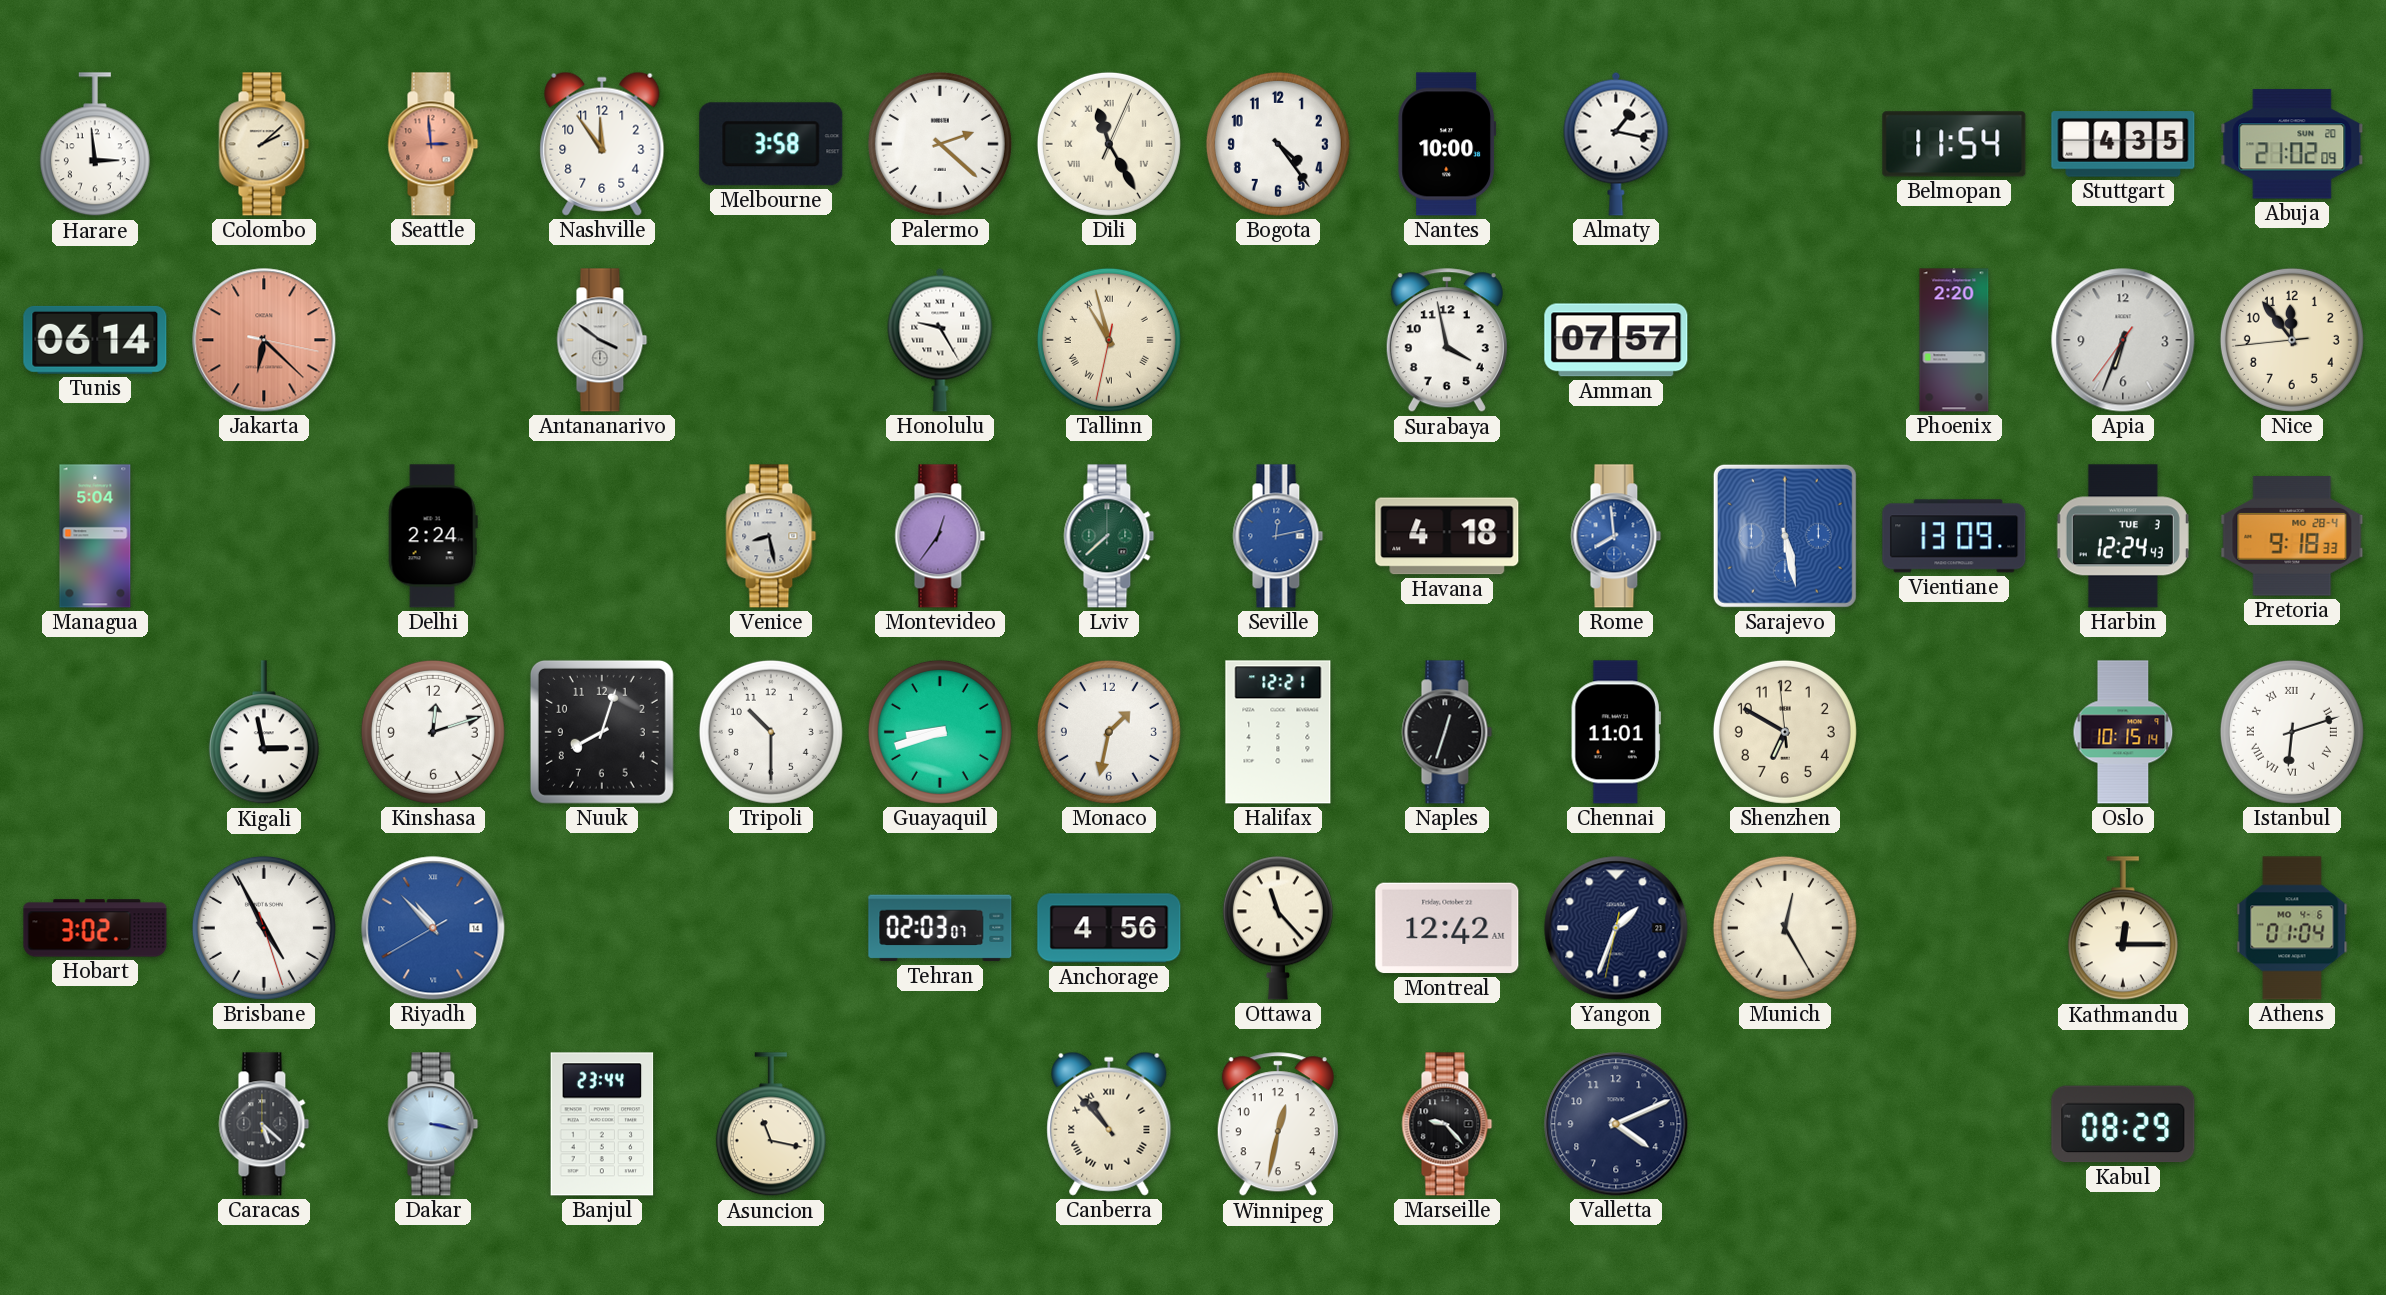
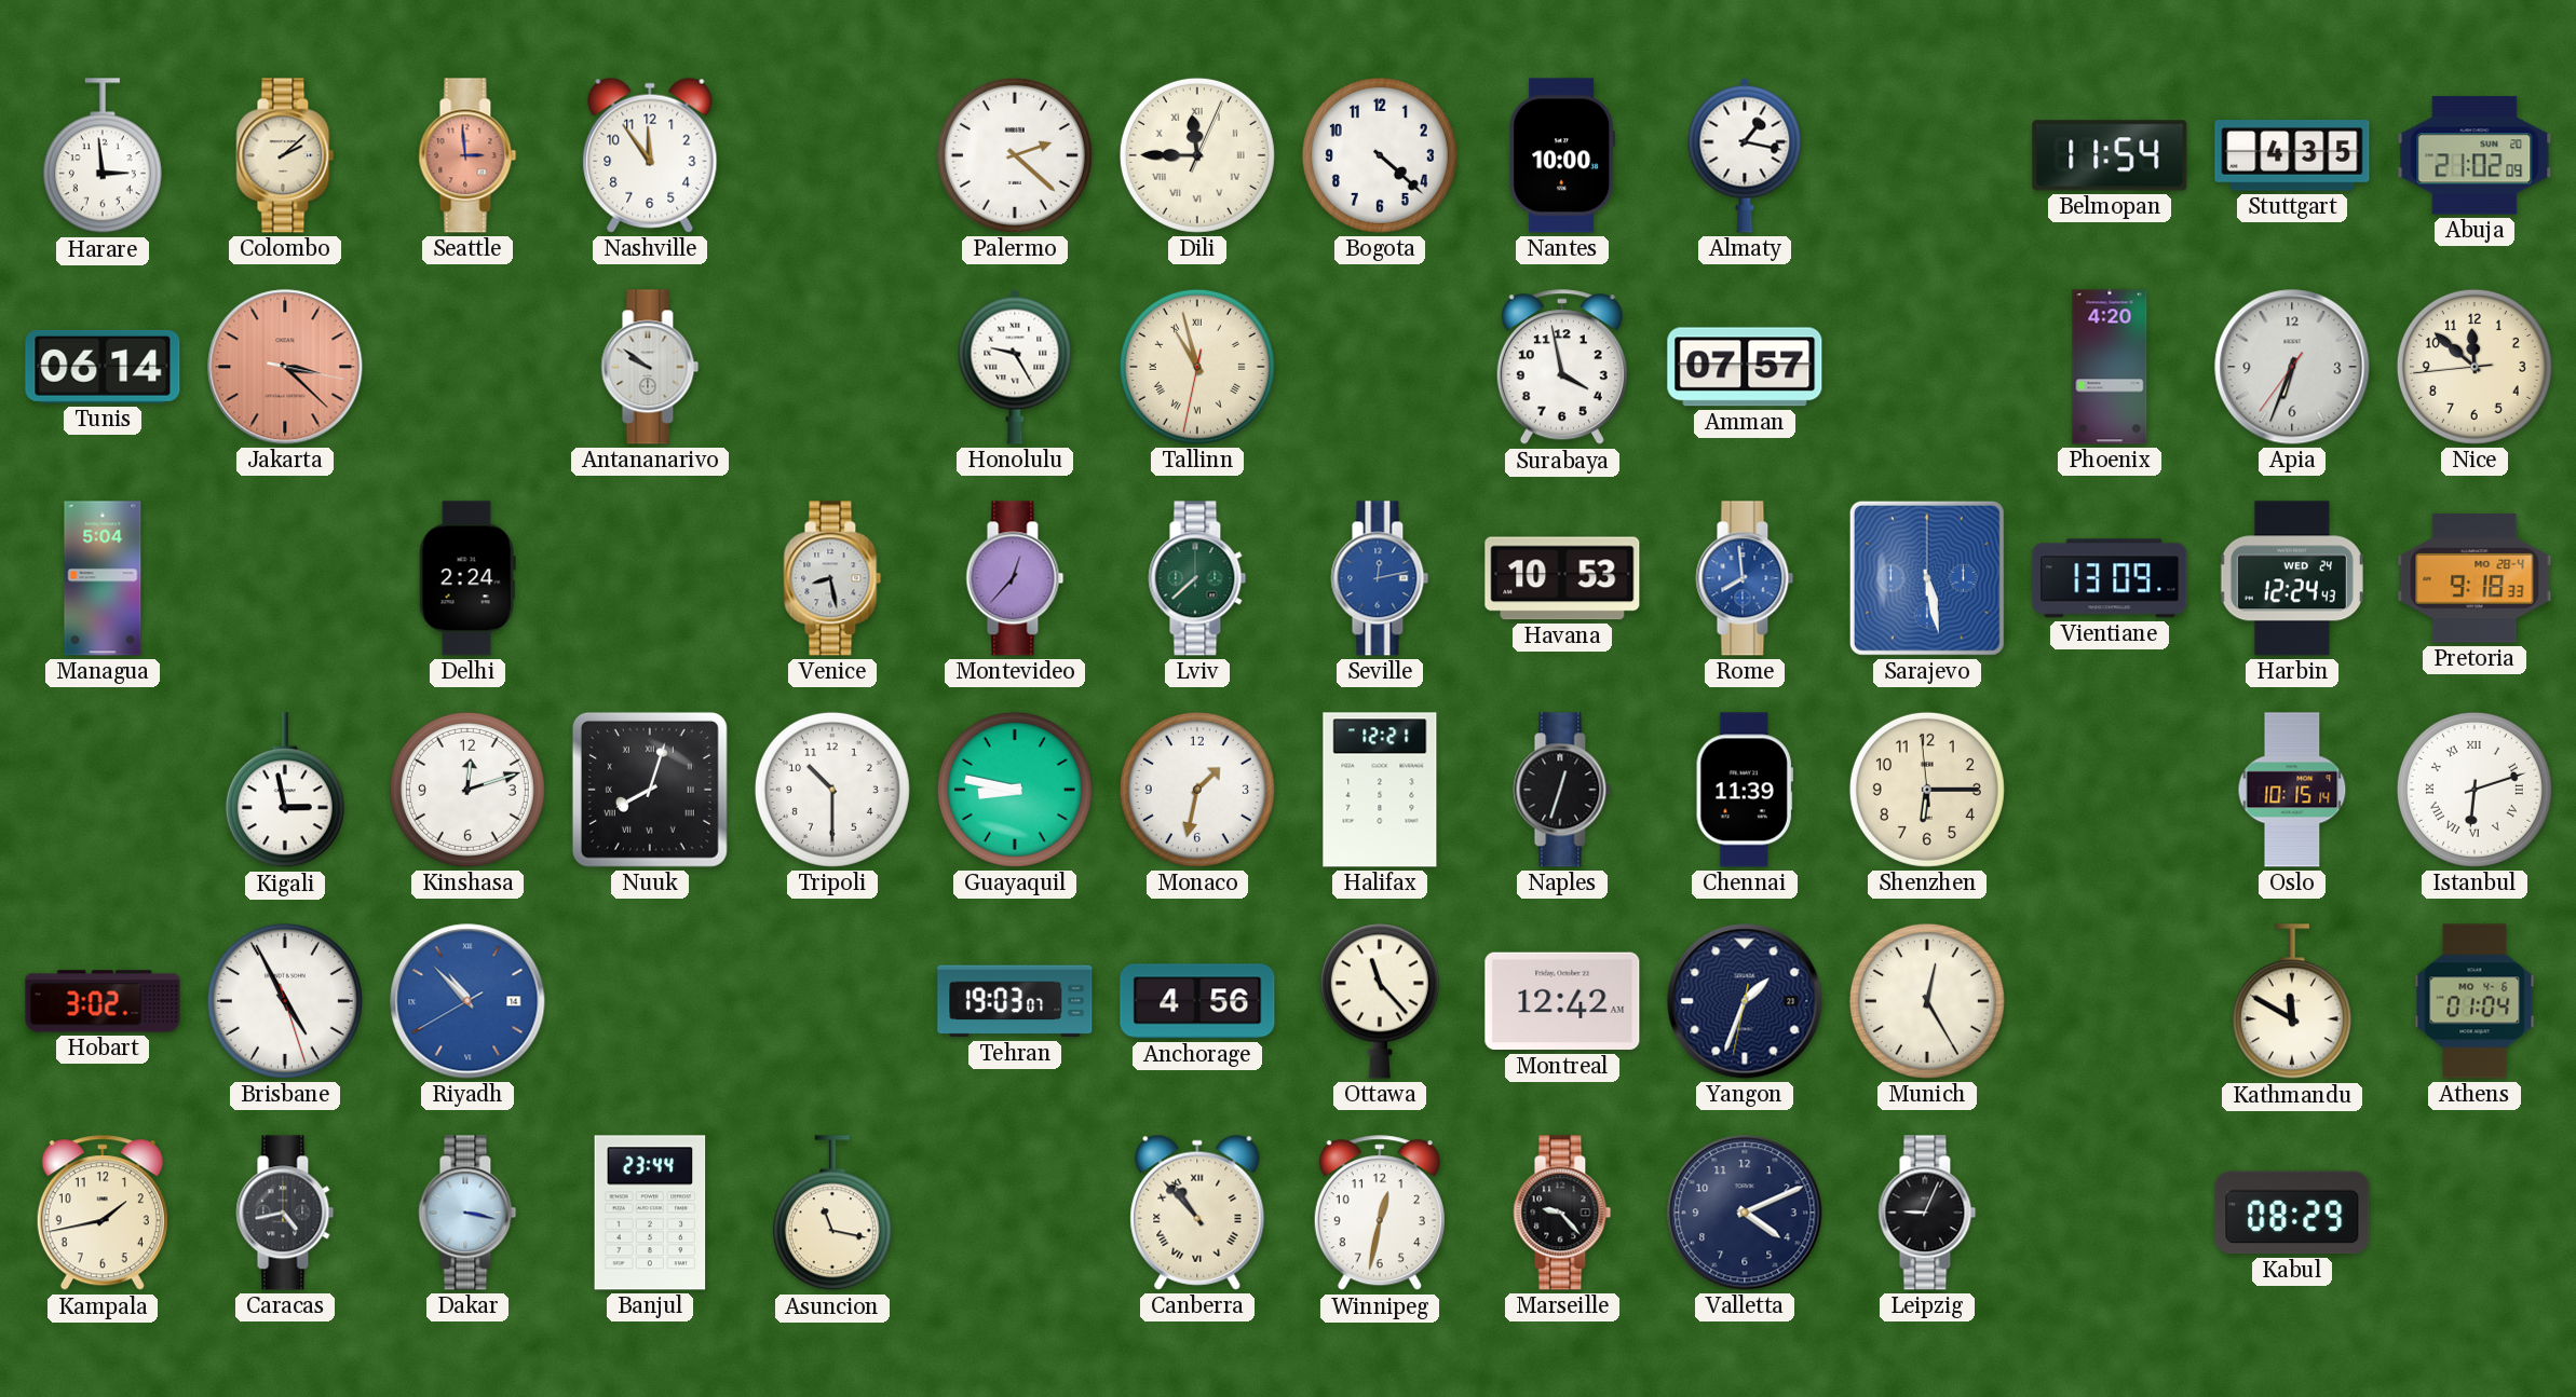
Melbourne: 3:58 -> none
Dili: 11:25 -> 11:45
Bogota: 4:24 -> 4:22
Jakarta: 6:22 -> 3:22
Antananarivo: 3:51 -> 9:51
Phoenix: 2:20 -> 4:20
Nice: 11:53 -> 11:51
Montevideo: 12:36 -> 12:37
Havana: 4:18 -> 10:53
Harbin date: TUE 3 -> WED 24
Nuuk numerals: Arabic -> Roman
Guayaquil: 8:42 -> 8:47
Chennai: 11:01 -> 11:39
Shenzhen: 6:49 -> 6:14
Tehran: 02:03 -> 19:03
Kathmandu: 12:15 -> 11:50
Kampala: none -> 1:43
Caracas: 5:22 -> 4:43
Leipzig: none -> 9:04
